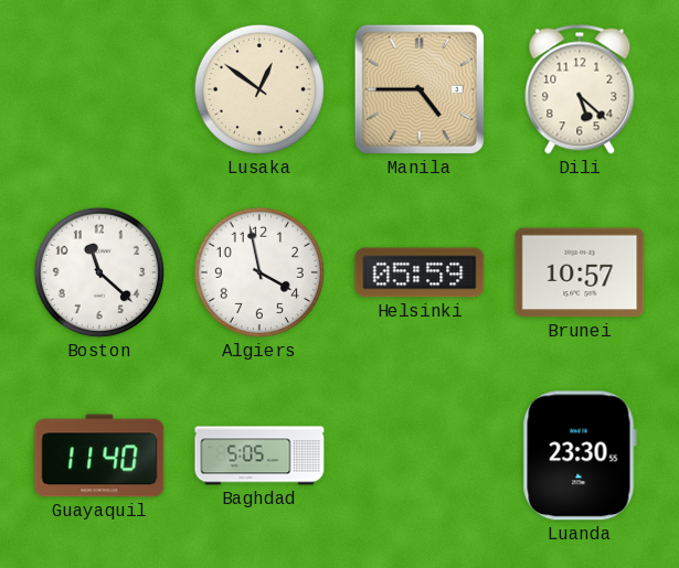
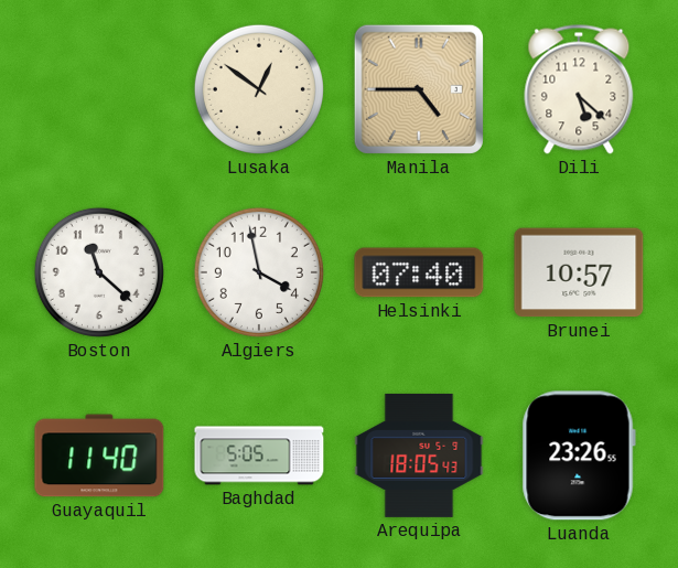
Helsinki: 05:59 -> 07:40
Arequipa: none -> 18:05
Luanda: 23:30 -> 23:26
